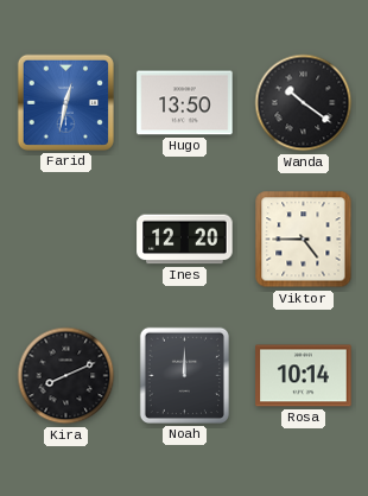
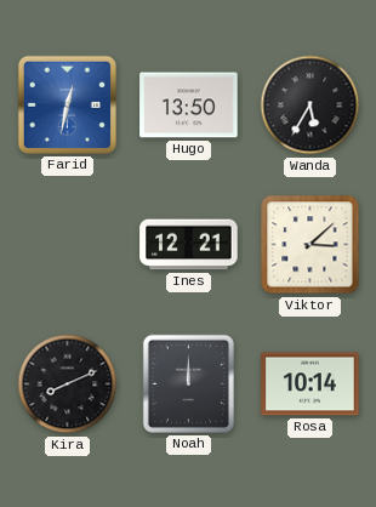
Wanda: 10:21 -> 5:35
Ines: 12:20 -> 12:21
Viktor: 4:45 -> 3:08
